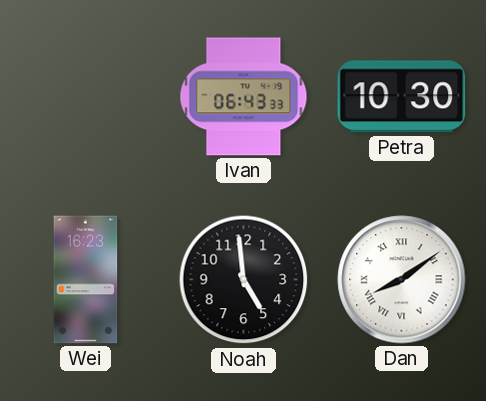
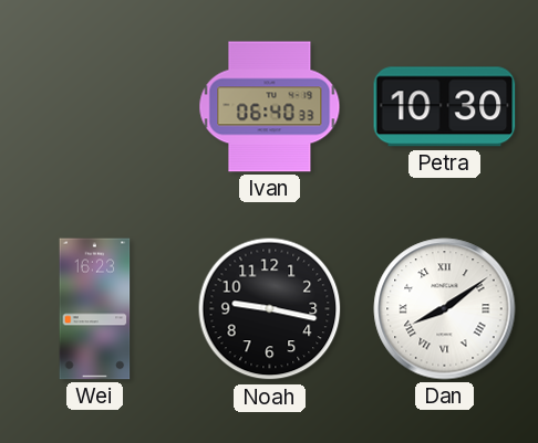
Ivan: 06:43 -> 06:40
Noah: 4:59 -> 9:17
